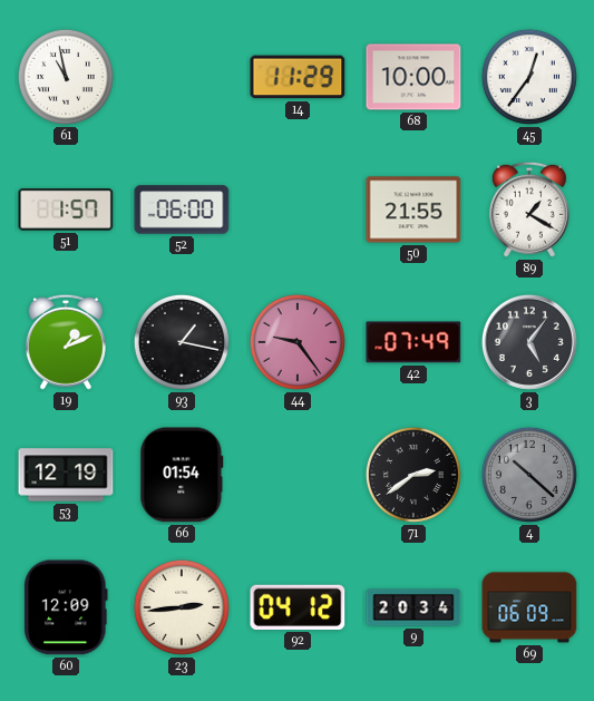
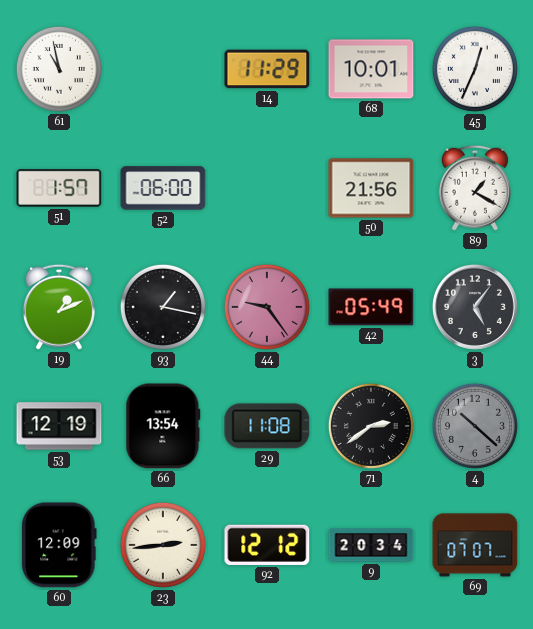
68: 10:00 -> 10:01
45: 12:36 -> 12:34
50: 21:55 -> 21:56
42: 07:49 -> 05:49
66: 01:54 -> 13:54
29: none -> 11:08
92: 04:12 -> 12:12
69: 06:09 -> 07:07
